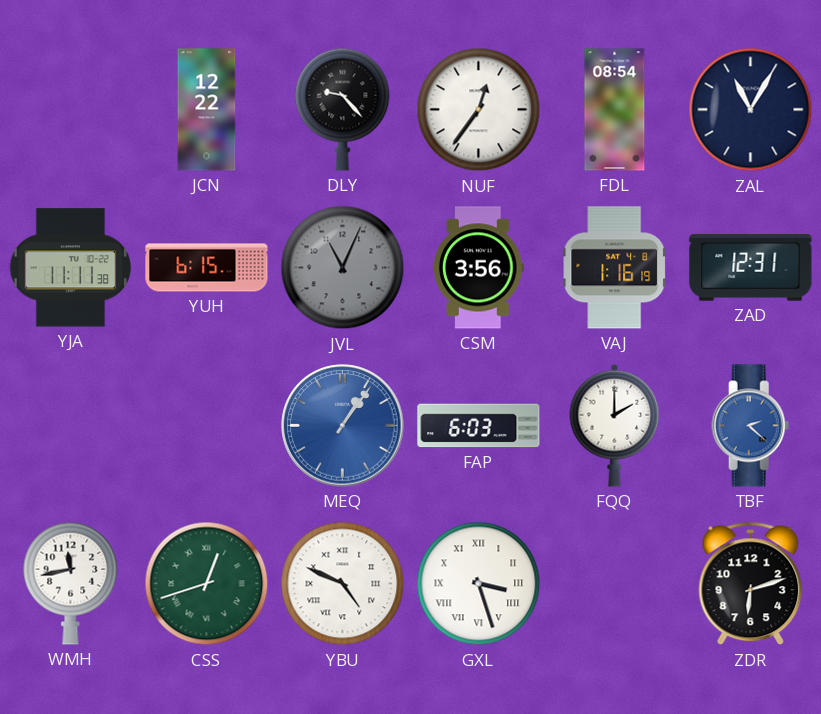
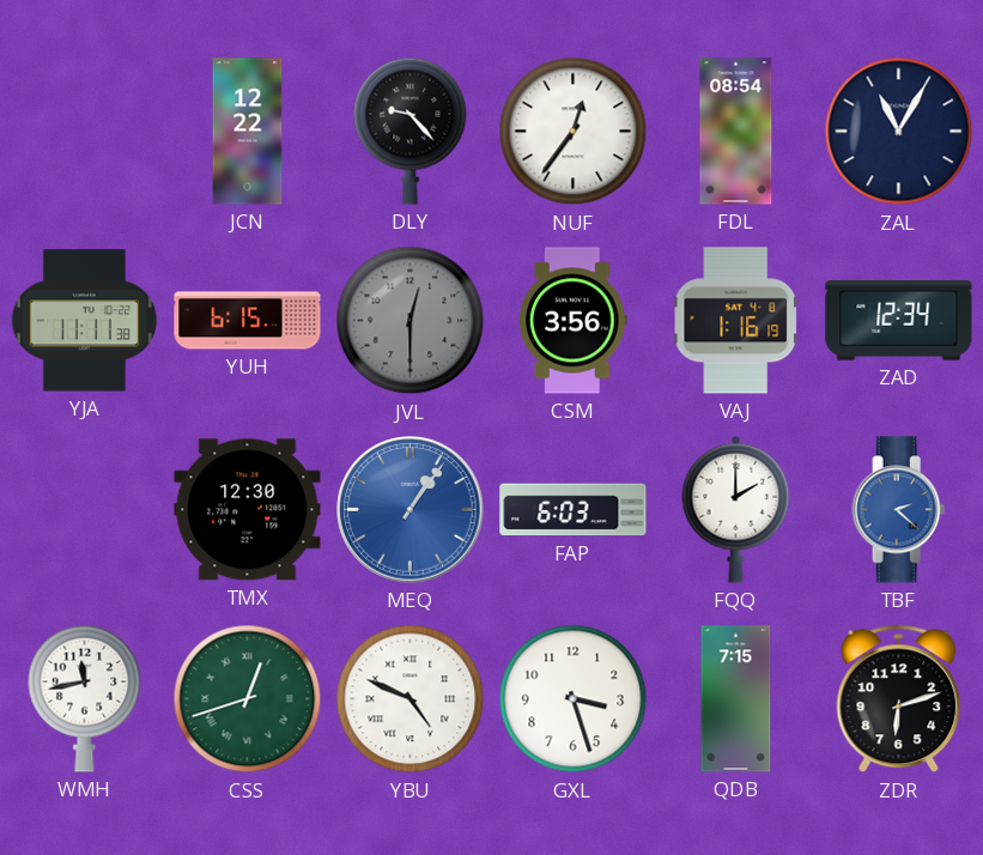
JVL: 11:04 -> 12:30
ZAD: 12:31 -> 12:34
TMX: none -> 12:30
GXL numerals: Roman -> Arabic
QDB: none -> 7:15
